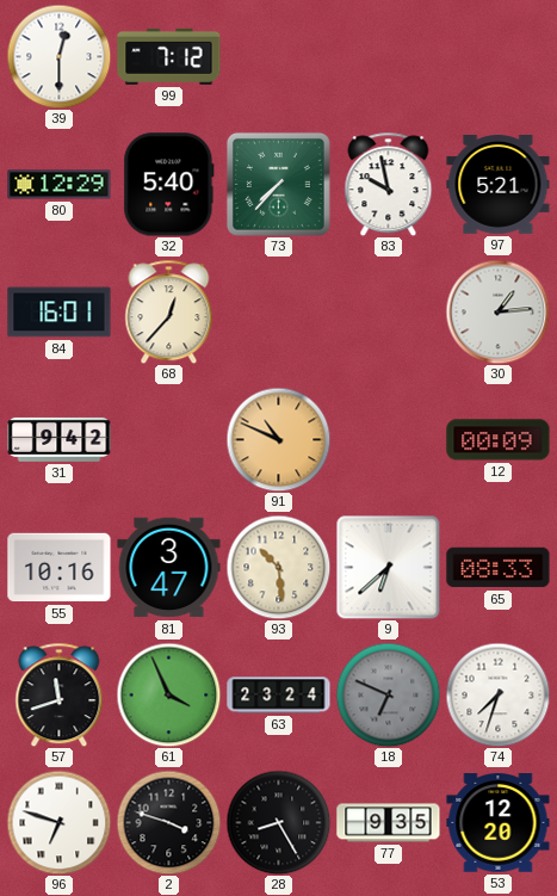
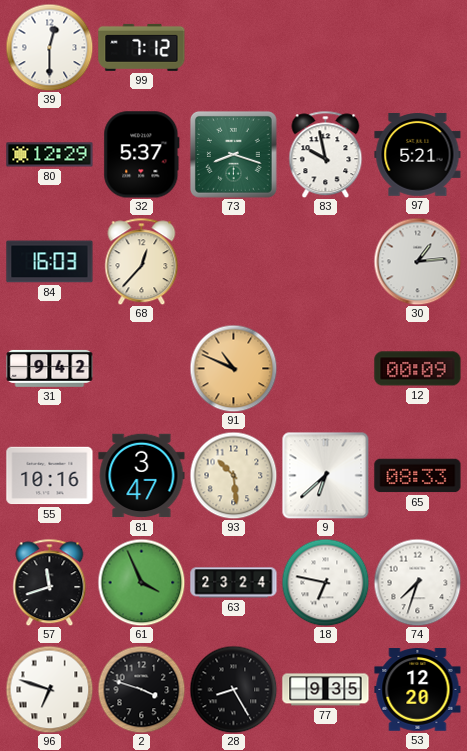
32: 5:40 -> 5:37
73: 7:37 -> 8:18
84: 16:01 -> 16:03
18: 6:49 -> 6:47
18 dial: grey -> white
